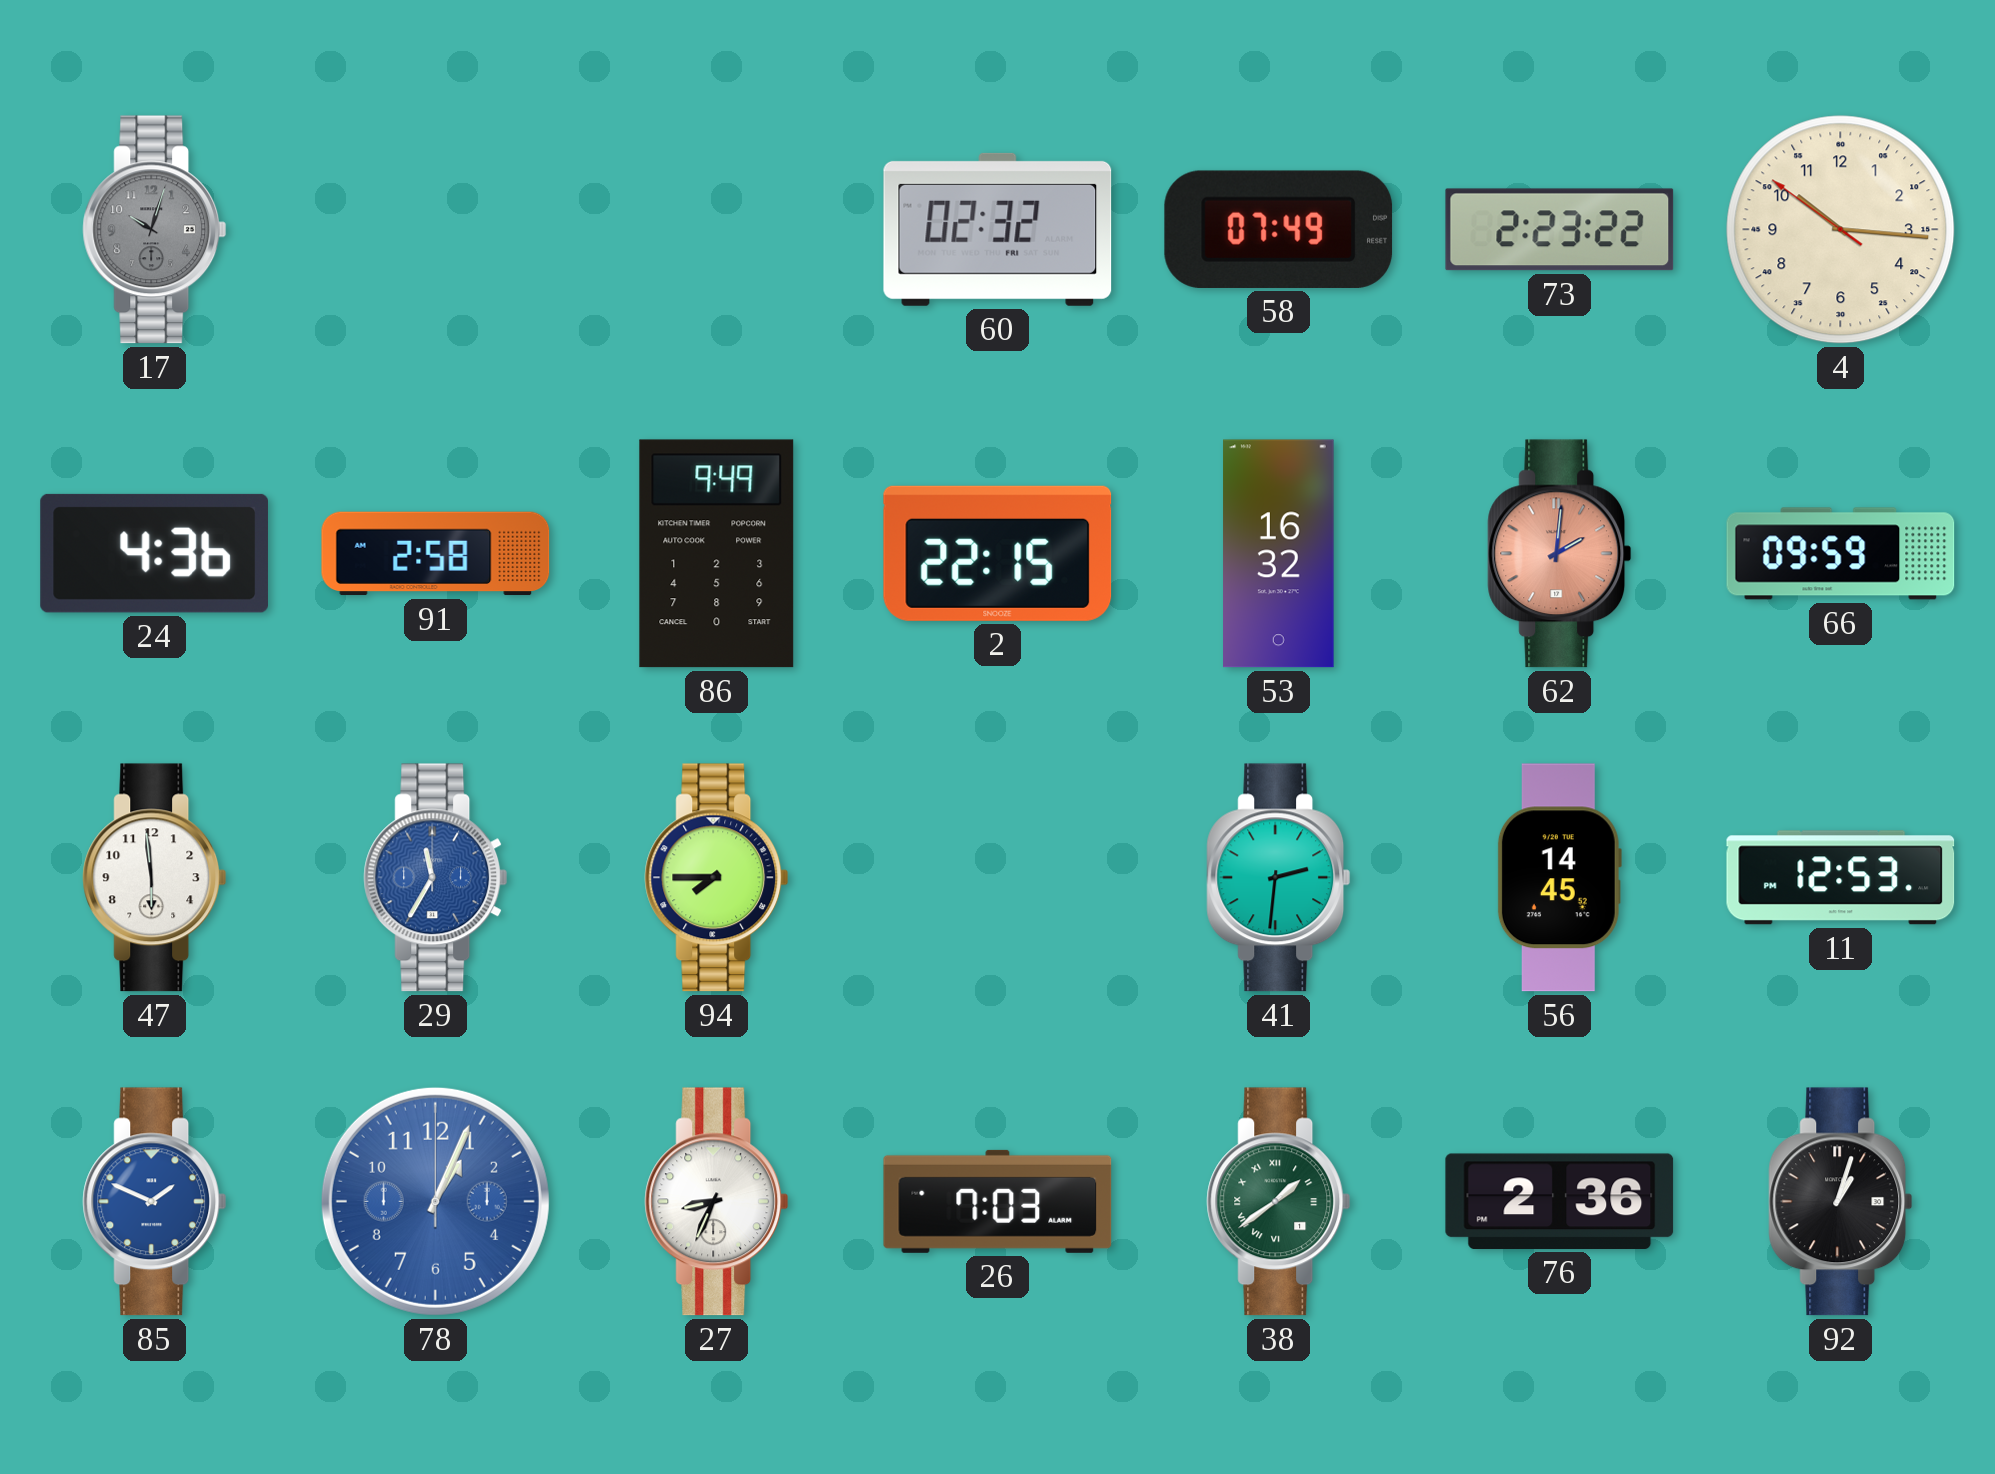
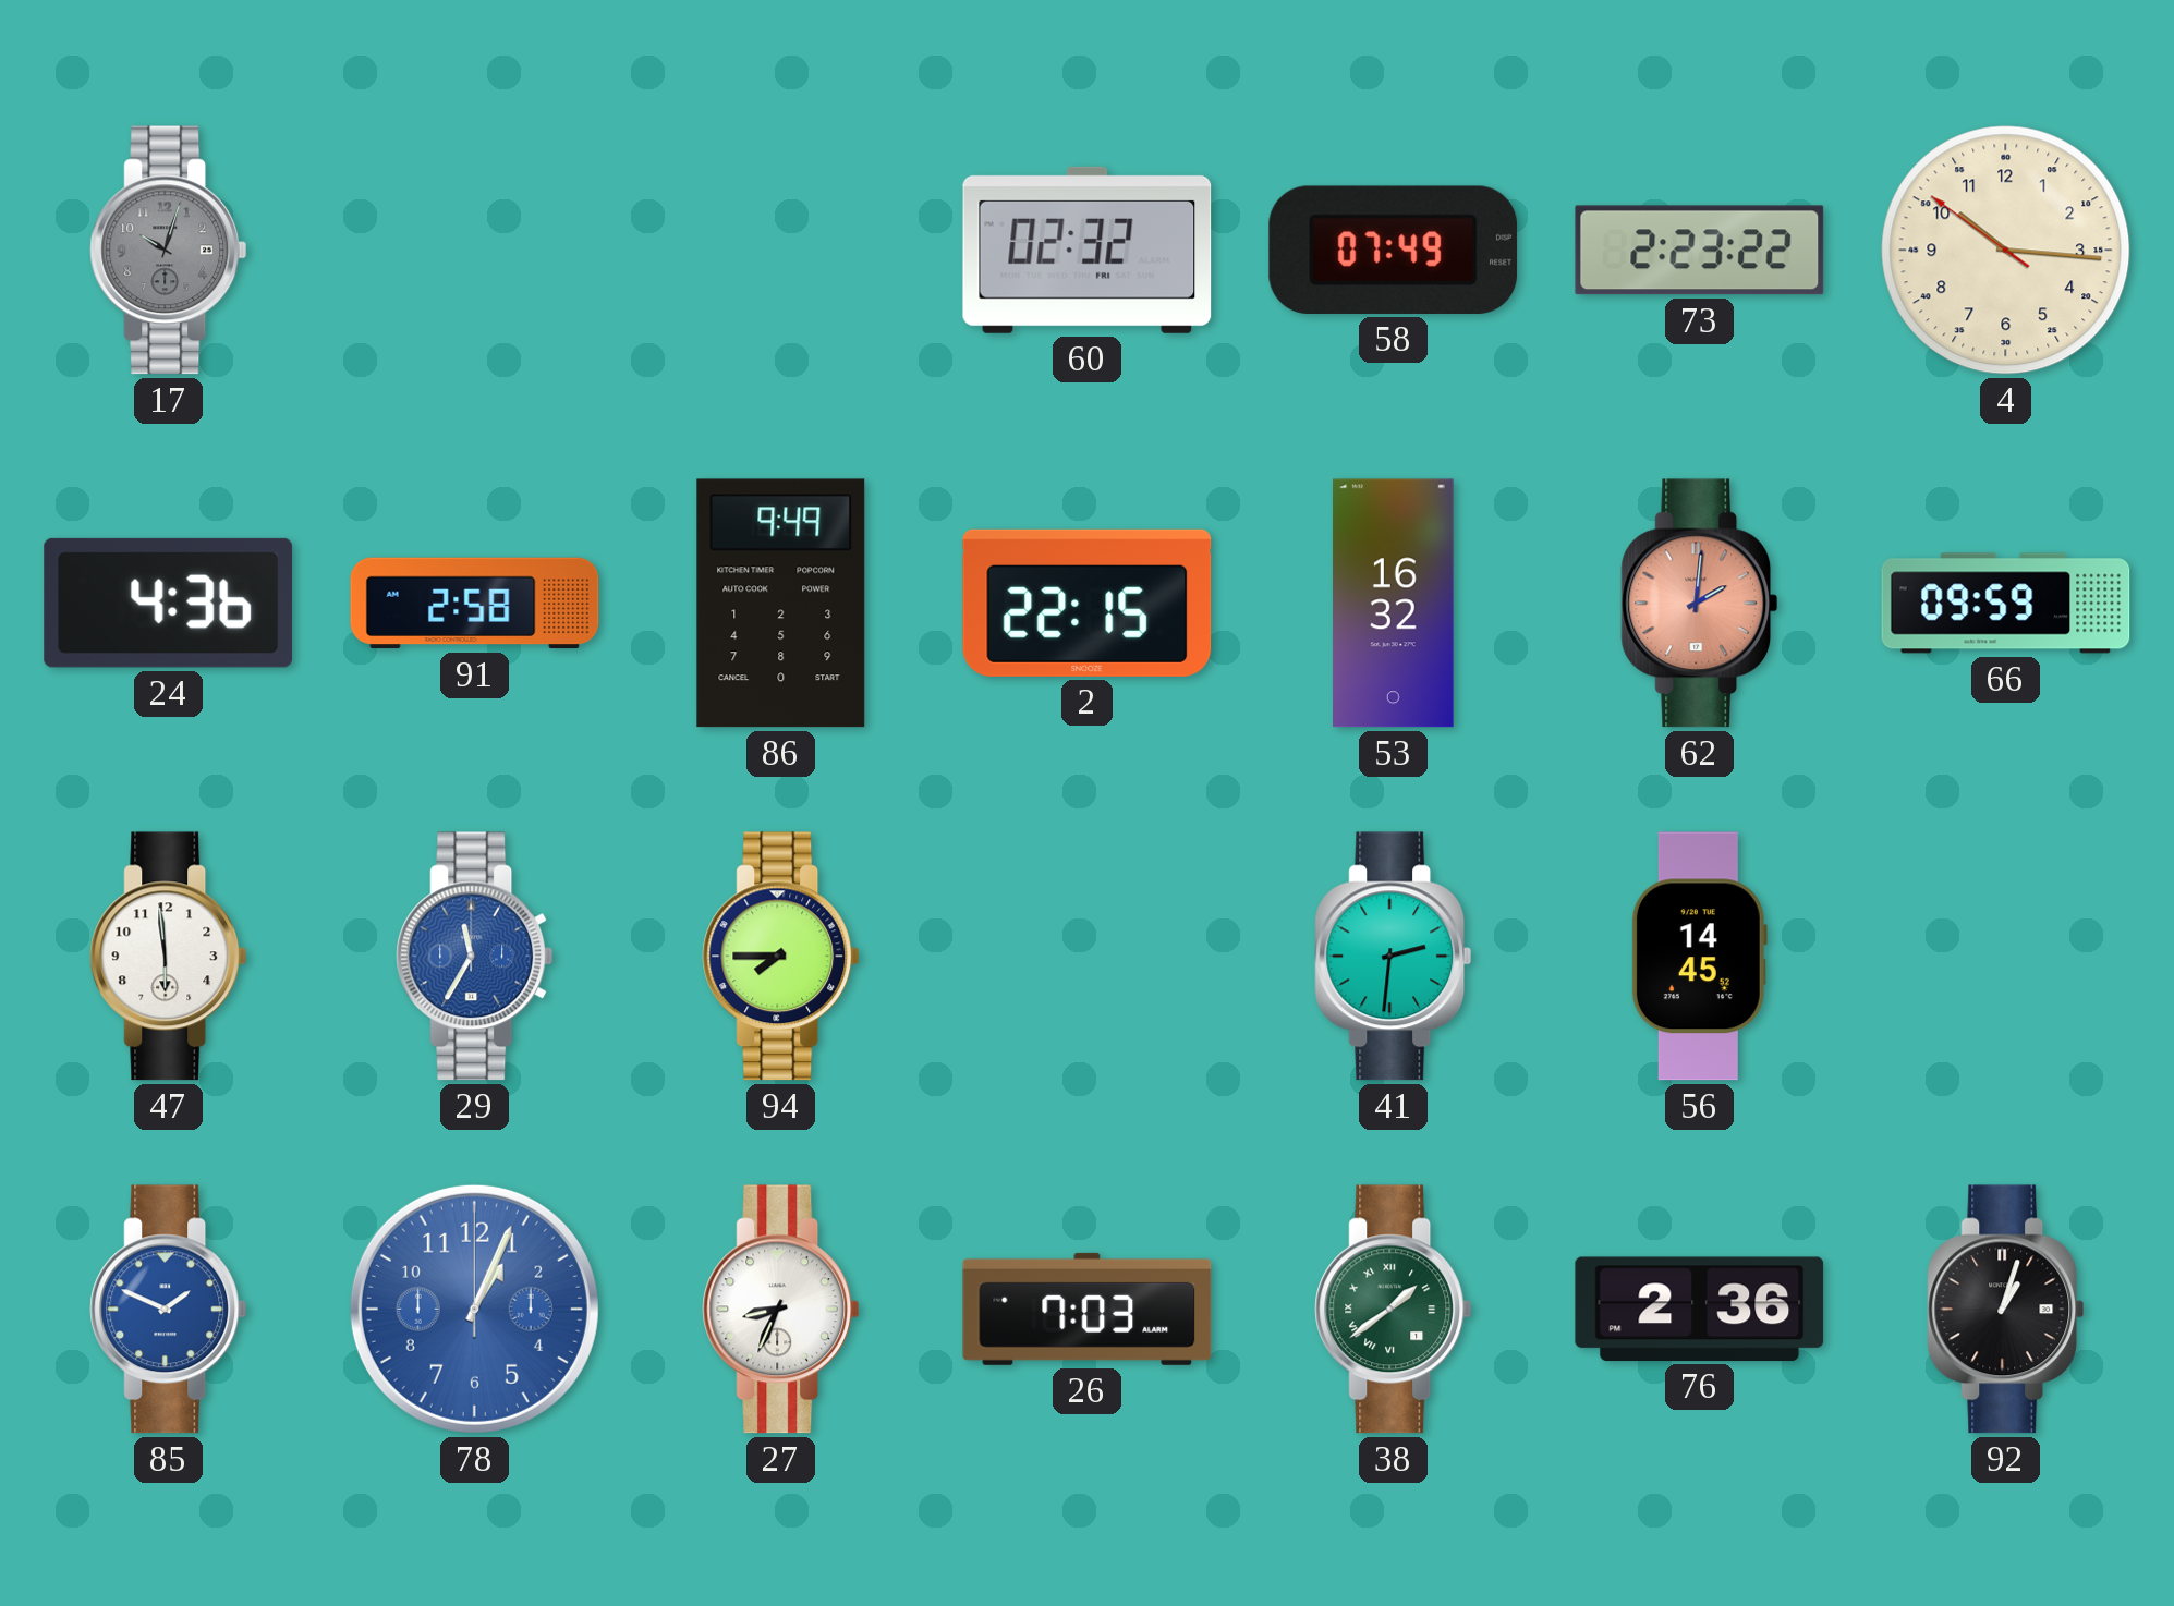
11: 12:53 -> none
